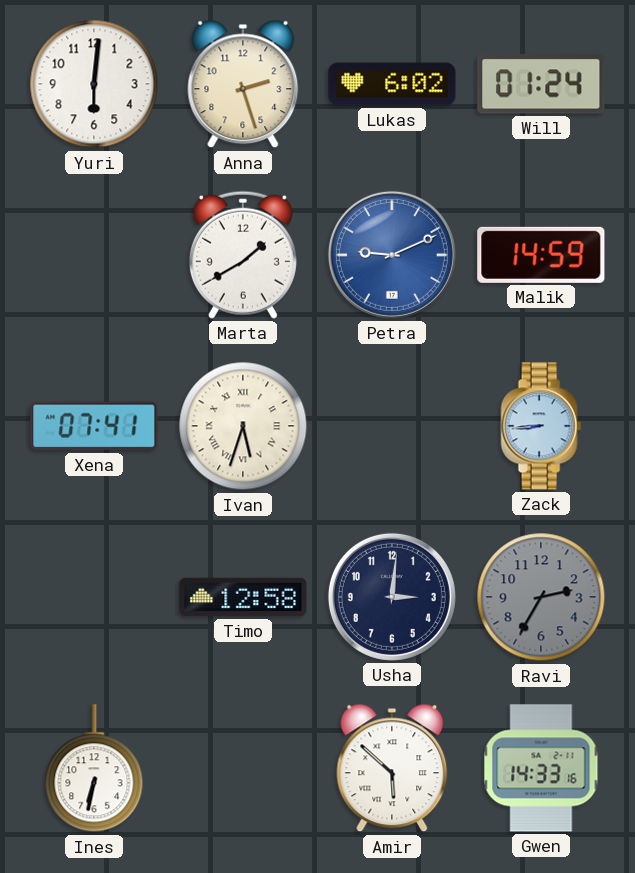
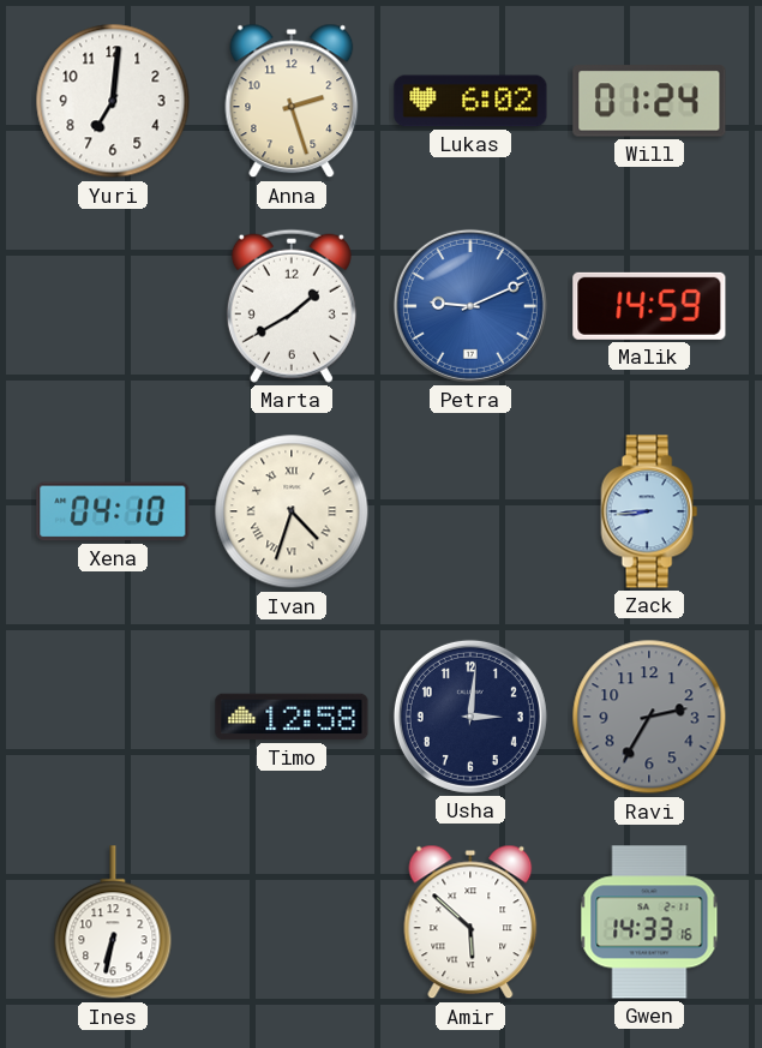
Yuri: 6:01 -> 7:01
Xena: 07:41 -> 04:10
Ivan: 5:33 -> 4:33
